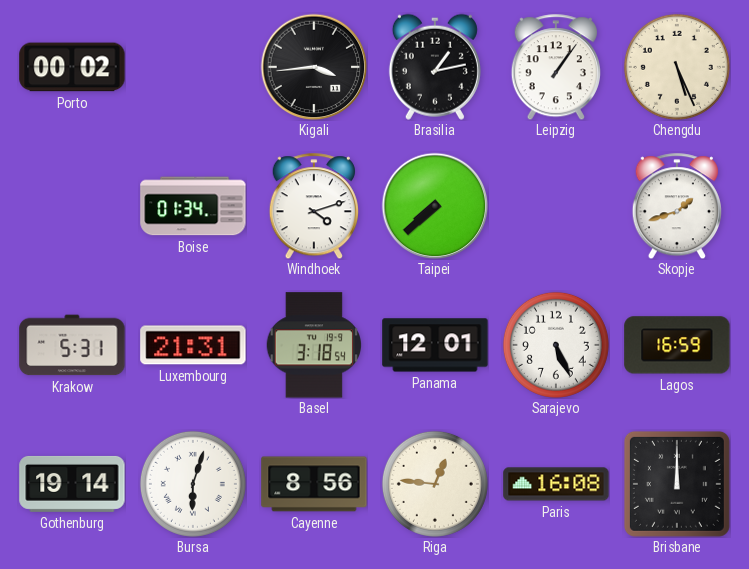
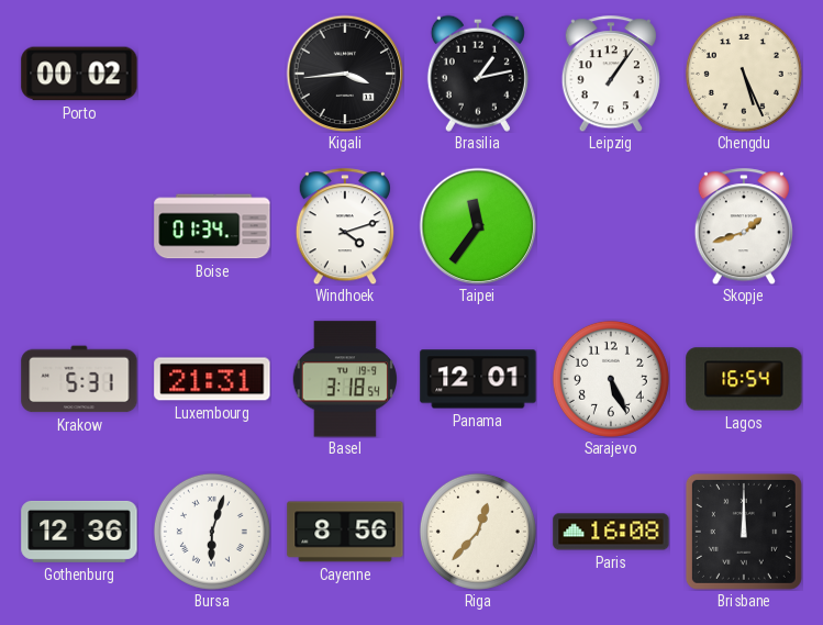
Taipei: 7:38 -> 11:36
Lagos: 16:59 -> 16:54
Gothenburg: 19:14 -> 12:36
Riga: 12:46 -> 12:37
